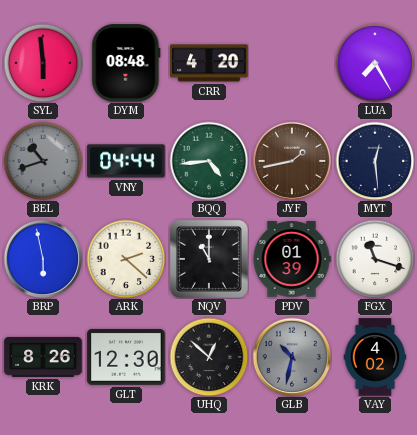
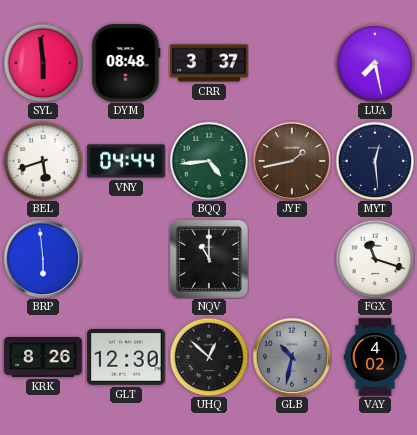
CRR: 4:20 -> 3:37
LUA: 7:25 -> 7:28
BEL: 10:42 -> 5:42
BEL dial: grey -> white
BRP: 5:58 -> 5:59
ARK: 2:22 -> none
PDV: 01:39 -> none
